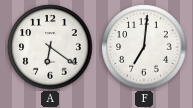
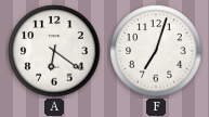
F: 7:01 -> 7:03
